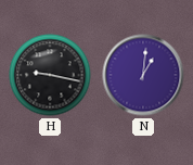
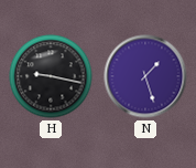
N: 1:01 -> 1:27
